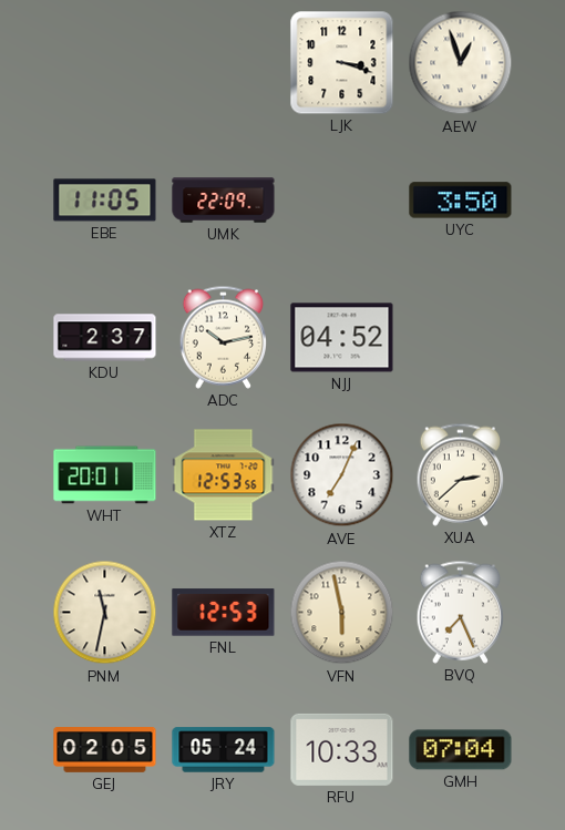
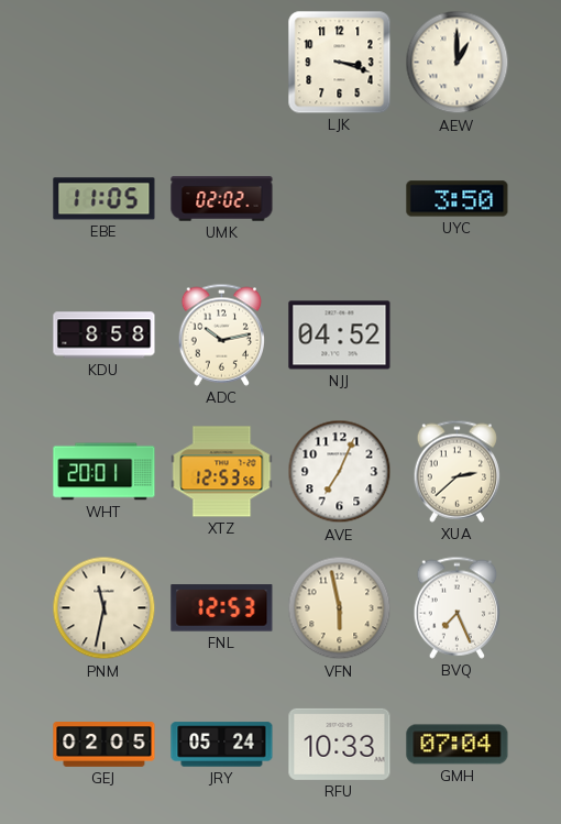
AEW: 12:57 -> 1:00
UMK: 22:09 -> 02:02
KDU: 2:37 -> 8:58
